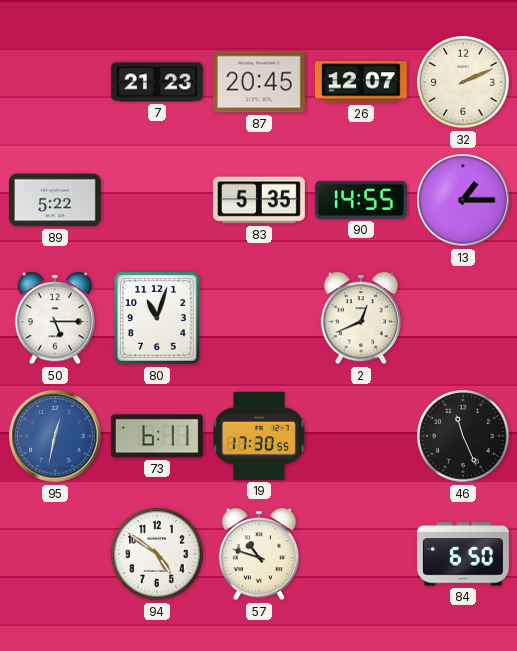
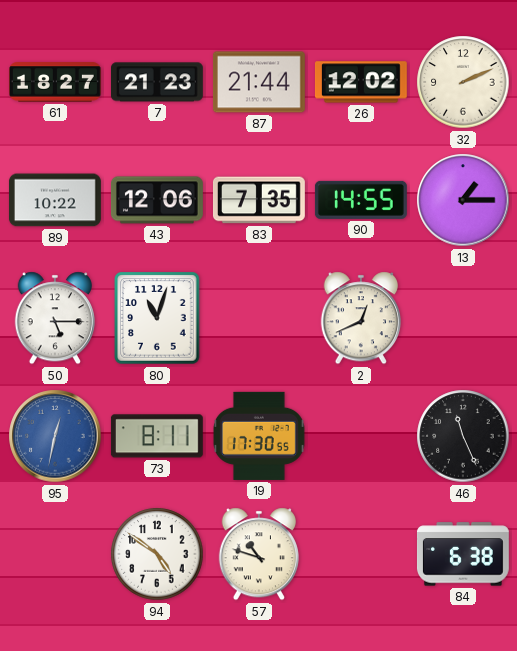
61: none -> 18:27
87: 20:45 -> 21:44
26: 12:07 -> 12:02
89: 5:22 -> 10:22
43: none -> 12:06
83: 5:35 -> 7:35
73: 6:11 -> 8:11
84: 6:50 -> 6:38
